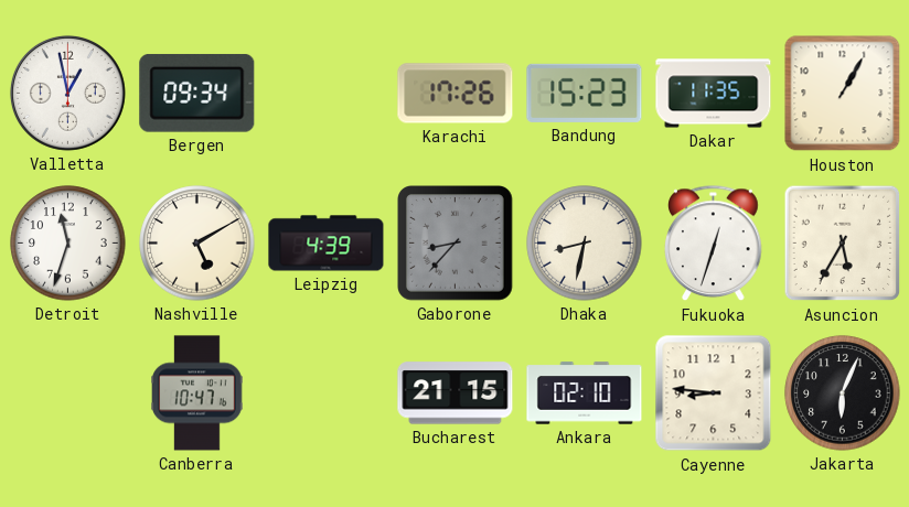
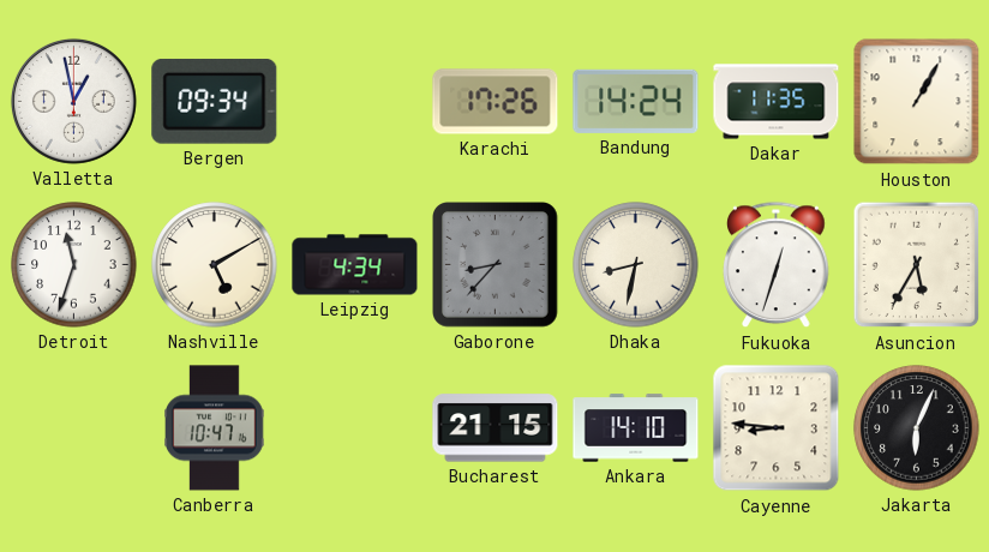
Bandung: 15:23 -> 14:24
Leipzig: 4:39 -> 4:34
Ankara: 02:10 -> 14:10
